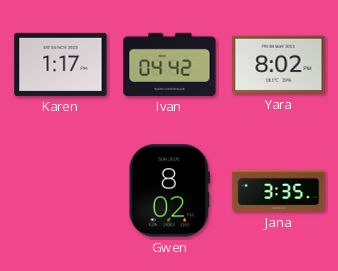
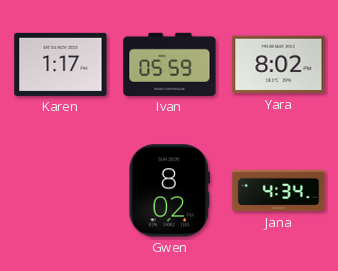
Ivan: 04:42 -> 05:59
Jana: 3:35 -> 4:34
